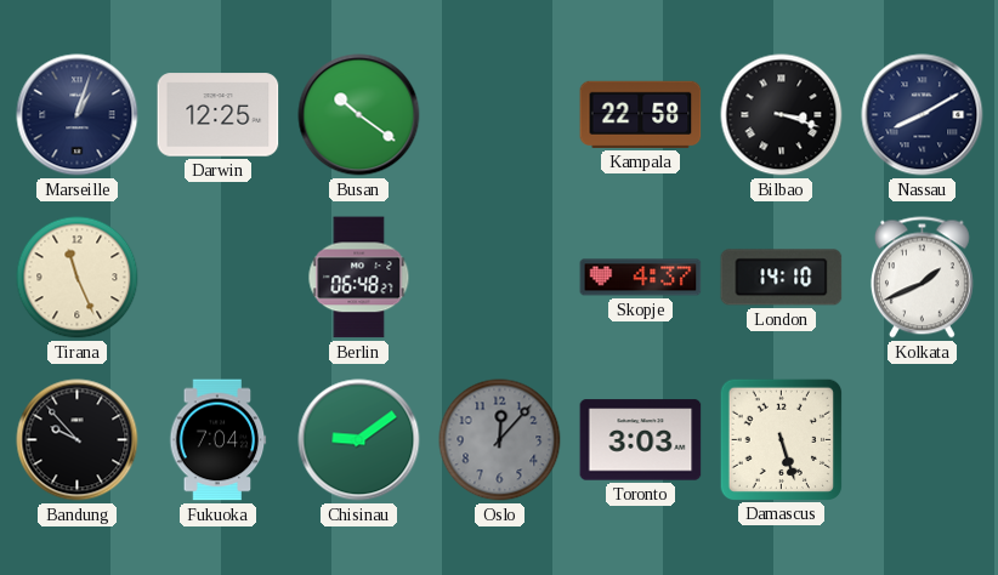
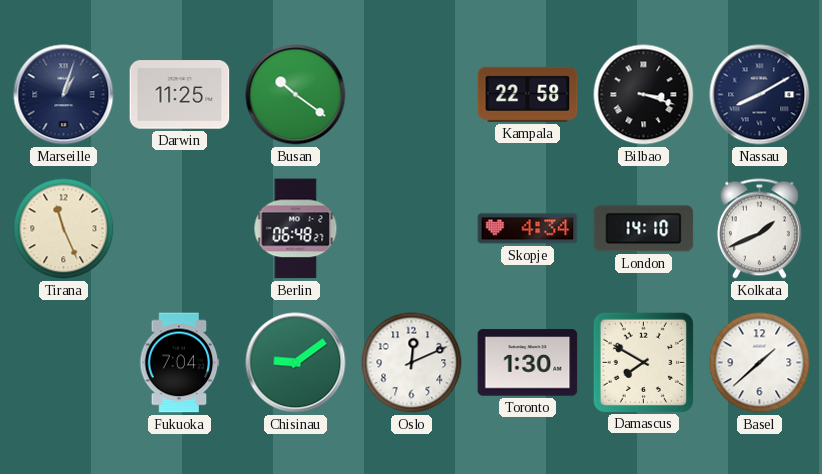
Darwin: 12:25 -> 11:25
Skopje: 4:37 -> 4:34
Bandung: 9:53 -> none
Oslo: 12:07 -> 12:11
Oslo dial: grey -> white
Toronto: 3:03 -> 1:30
Damascus: 5:27 -> 7:50
Basel: none -> 1:38
